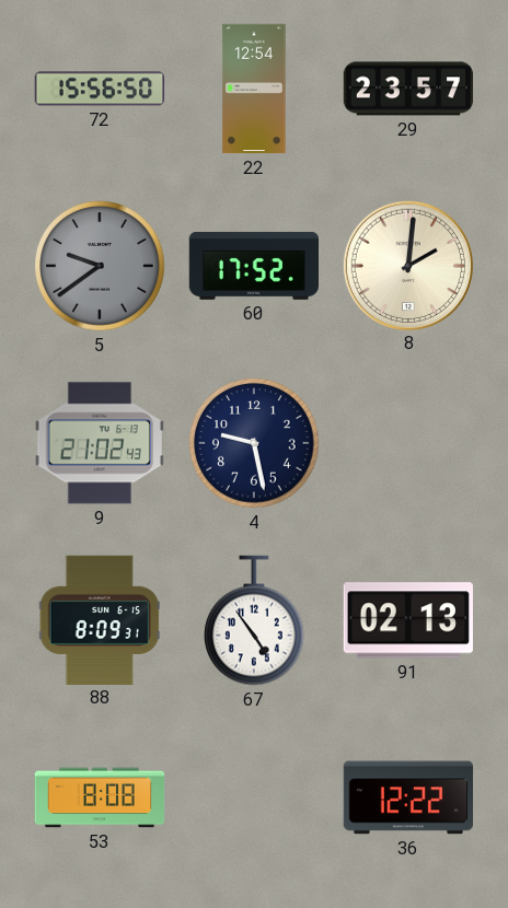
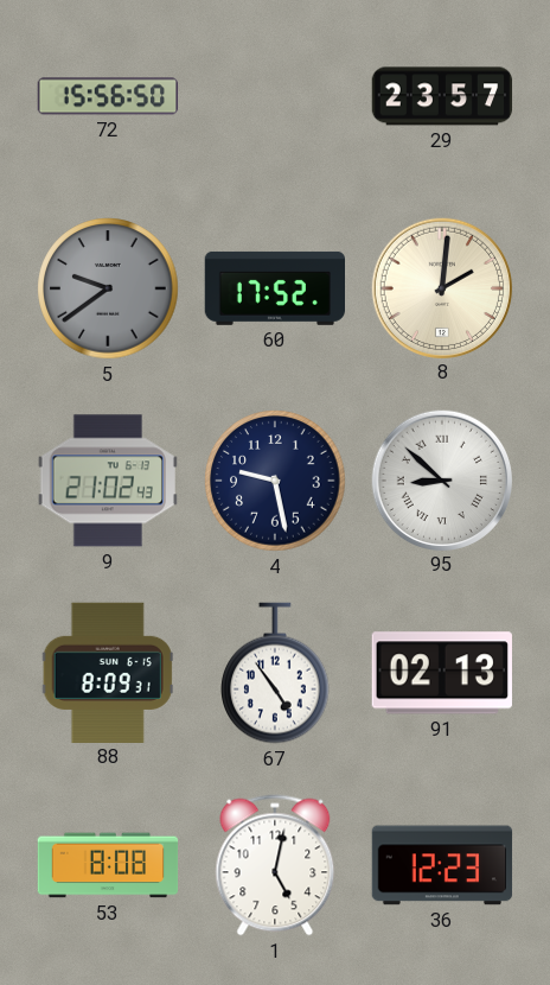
22: 12:54 -> none
95: none -> 8:52
1: none -> 5:02
36: 12:22 -> 12:23
